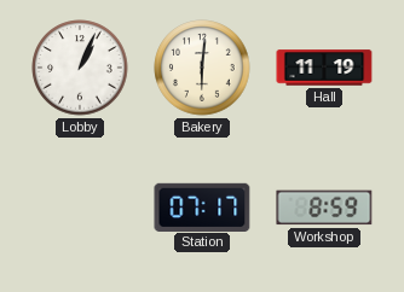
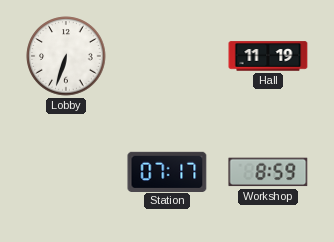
Lobby: 1:04 -> 6:33
Bakery: 6:01 -> none
